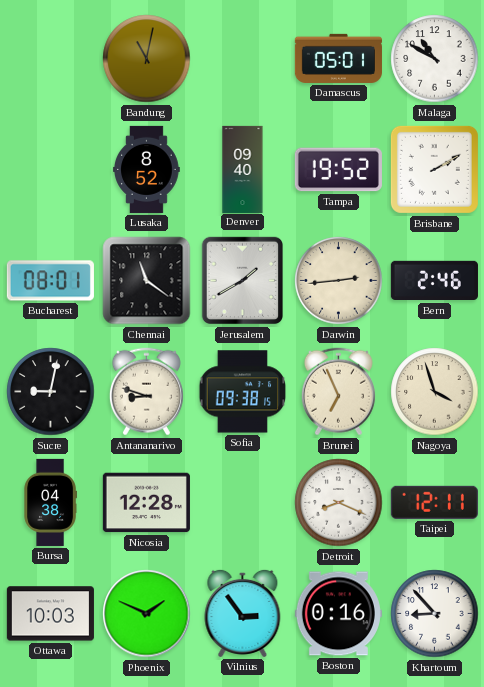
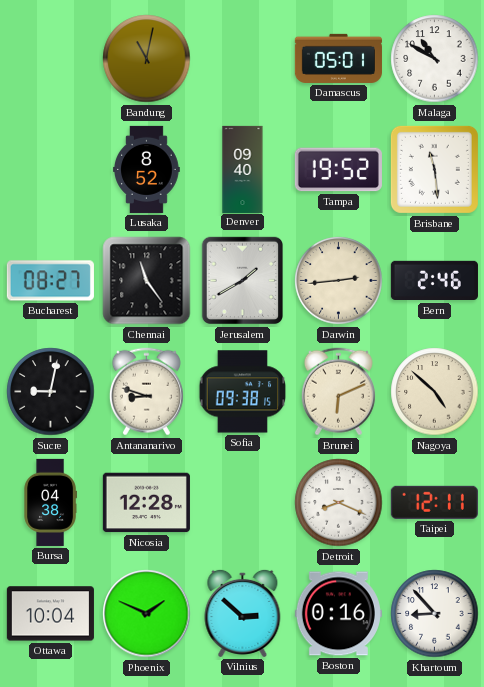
Brisbane: 2:10 -> 11:29
Bucharest: 08:01 -> 08:27
Chennai: 11:21 -> 11:24
Brunei: 6:56 -> 6:11
Nagoya: 3:57 -> 4:52
Ottawa: 10:03 -> 10:04
Vilnius: 2:54 -> 2:52
